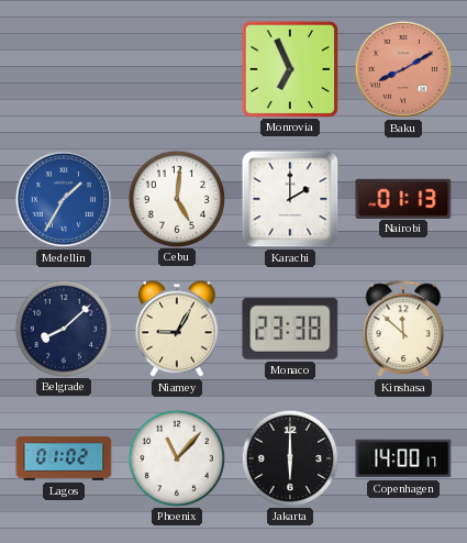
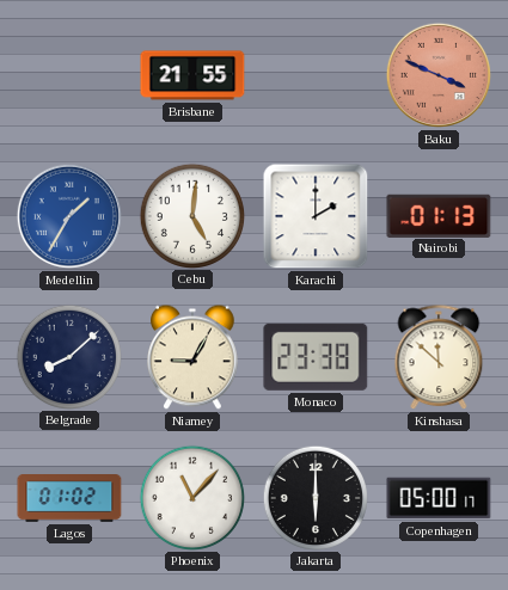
Brisbane: none -> 21:55
Monrovia: 6:56 -> none
Baku: 8:10 -> 3:49
Copenhagen: 14:00 -> 05:00
